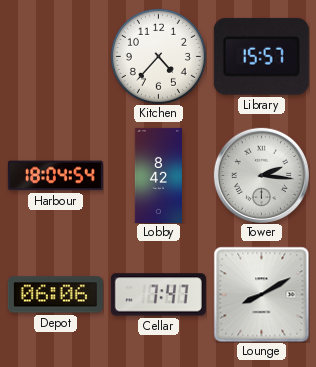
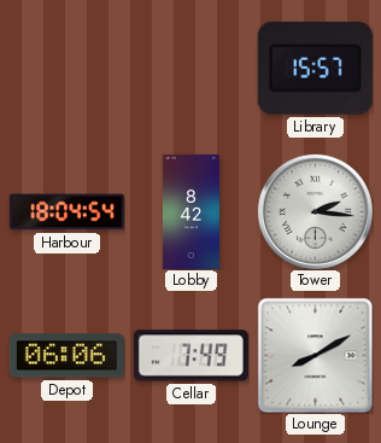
Kitchen: 4:37 -> none
Cellar: 7:47 -> 7:49
